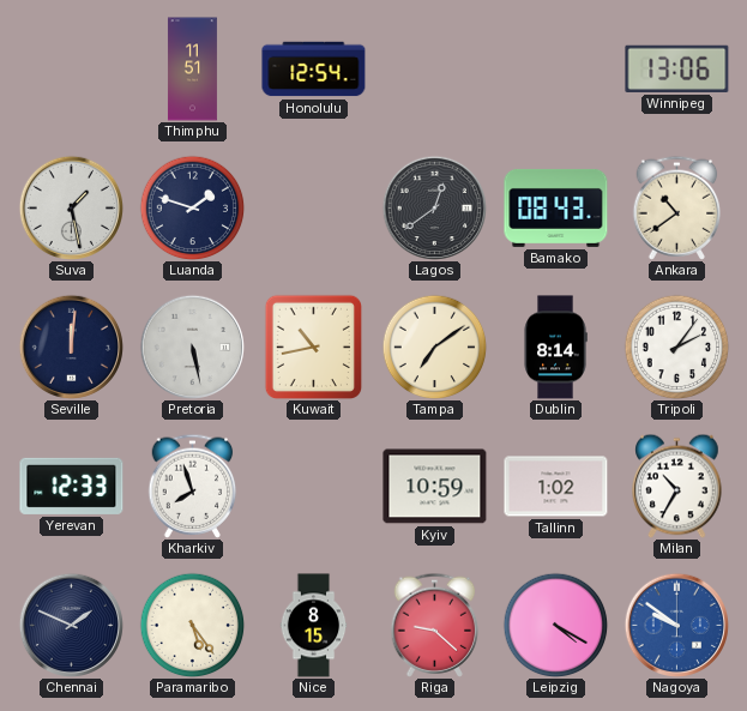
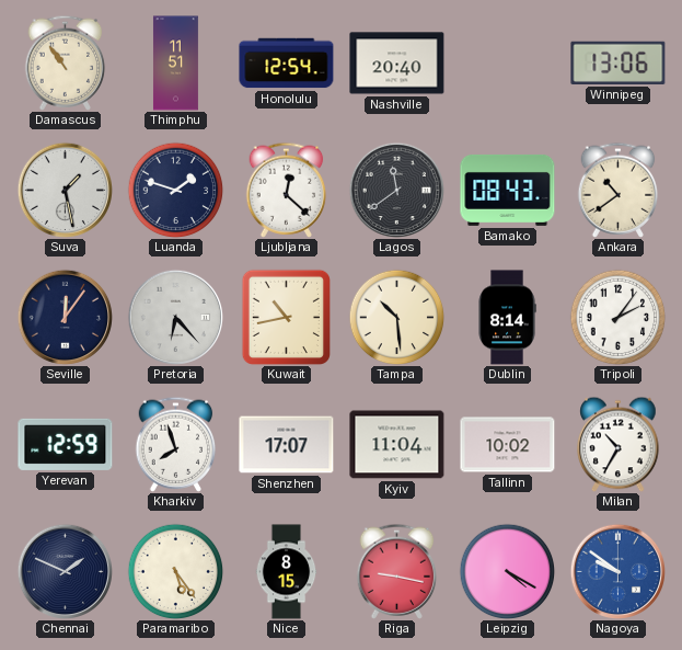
Damascus: none -> 10:54
Nashville: none -> 20:40
Ljubljana: none -> 12:22
Lagos: 12:39 -> 11:39
Seville: 12:01 -> 12:06
Pretoria: 5:28 -> 6:23
Tampa: 7:09 -> 10:29
Yerevan: 12:33 -> 12:59
Shenzhen: none -> 17:07
Kyiv: 10:59 -> 11:04
Tallinn: 1:02 -> 10:02
Riga: 9:22 -> 9:17
